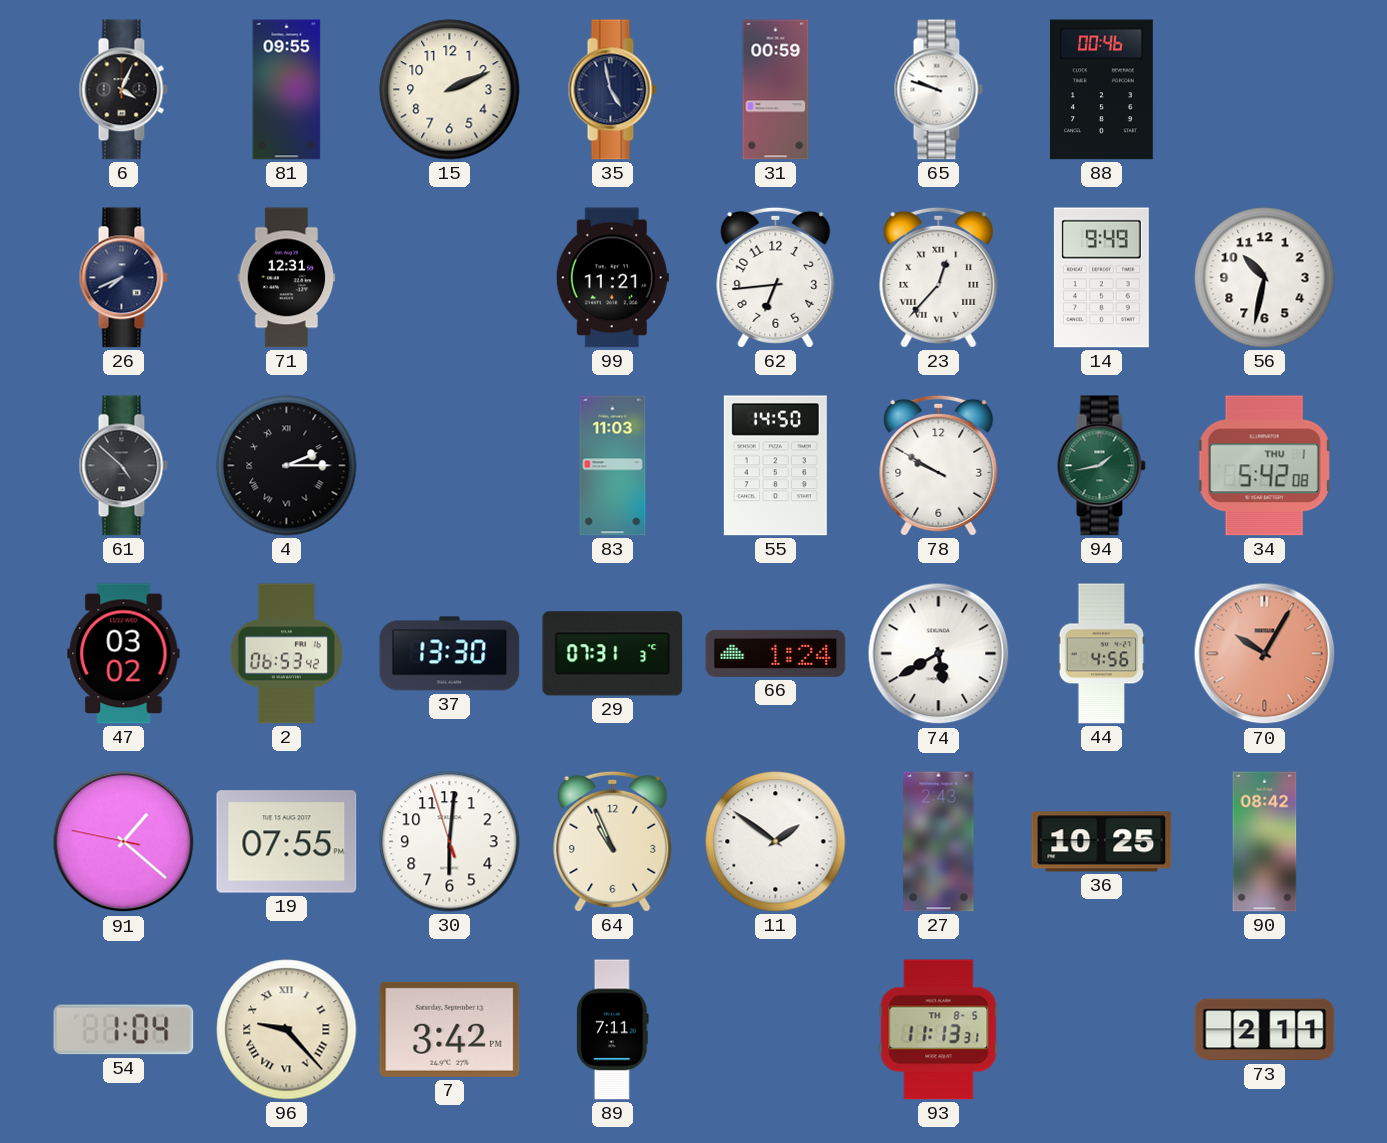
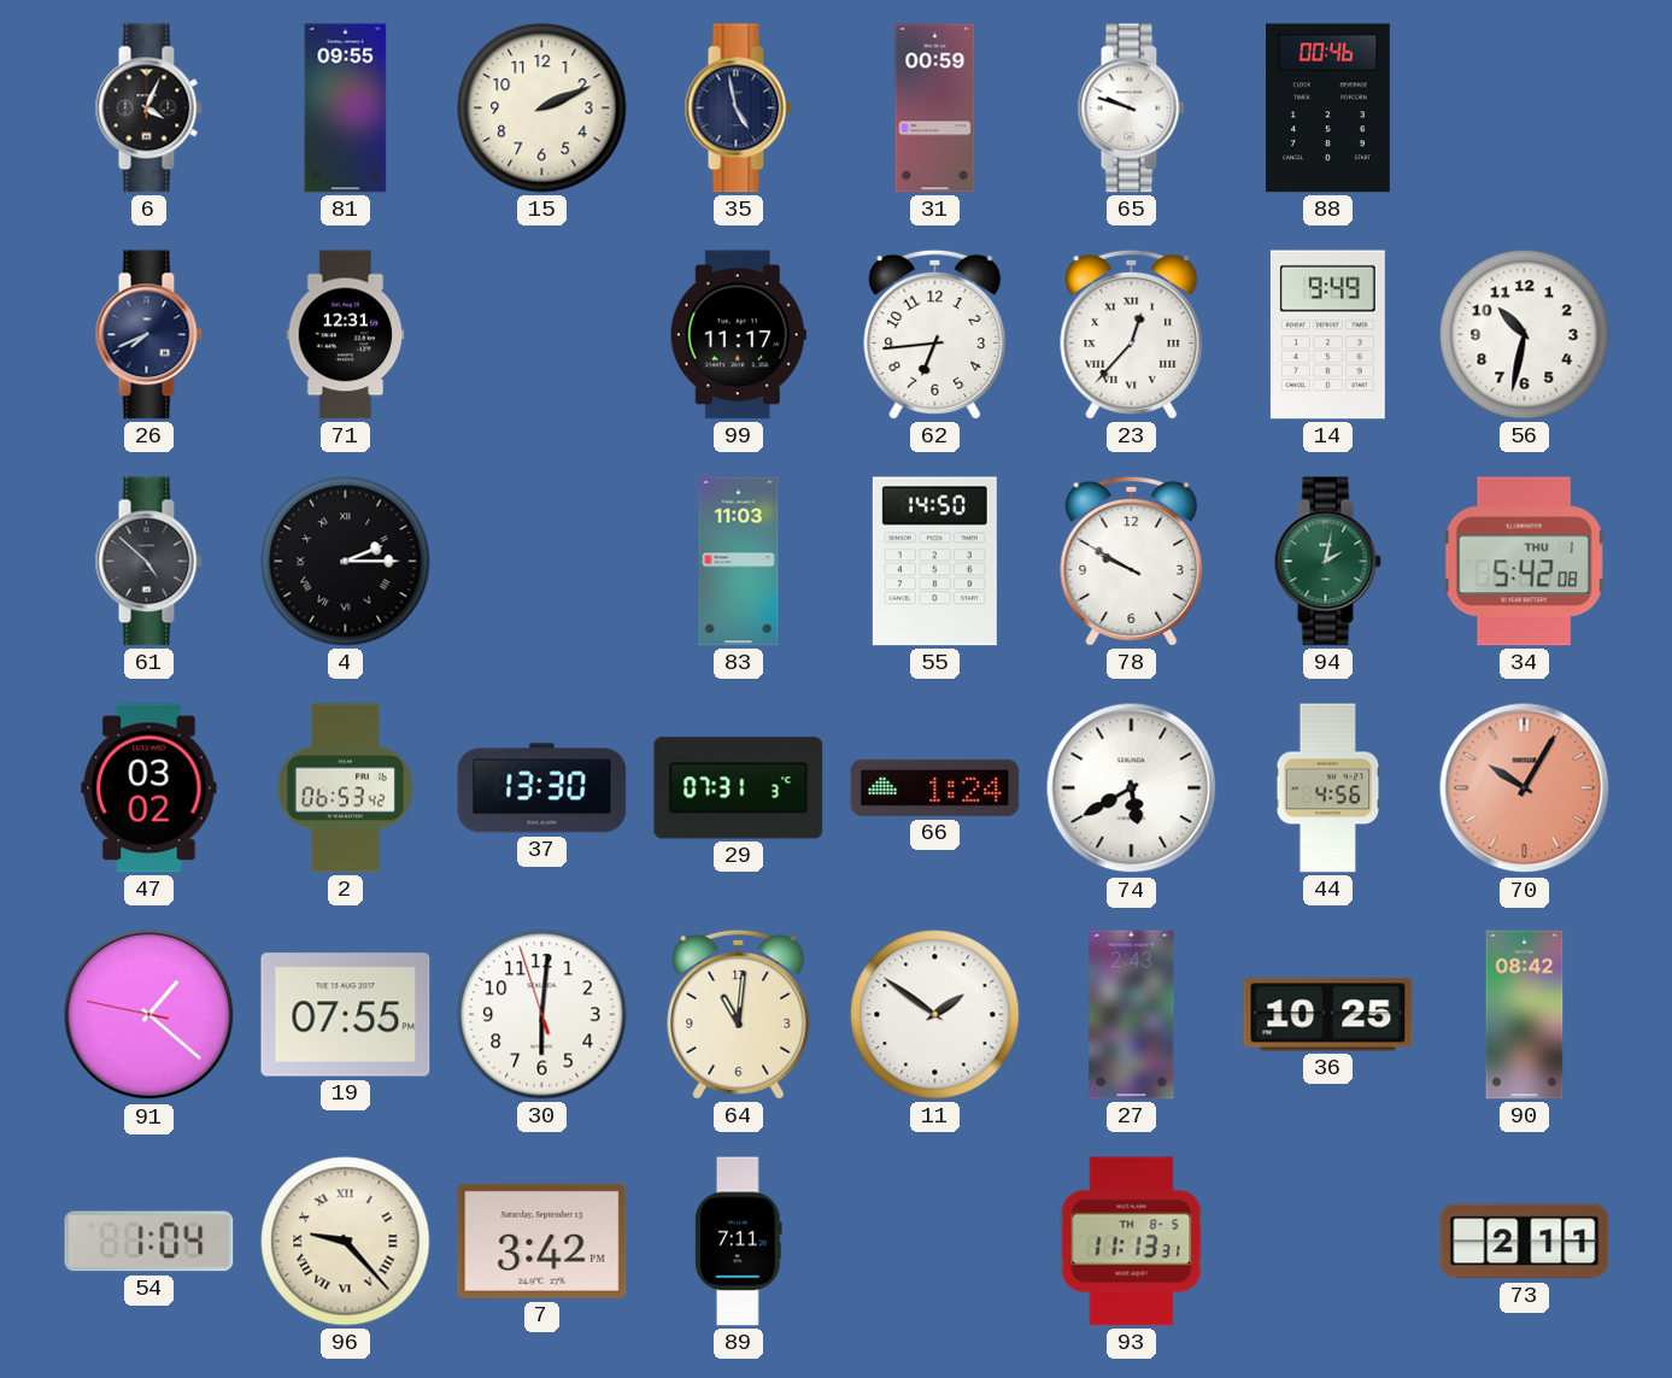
99: 11:21 -> 11:17
94: 1:43 -> 2:02
64: 10:56 -> 11:01
